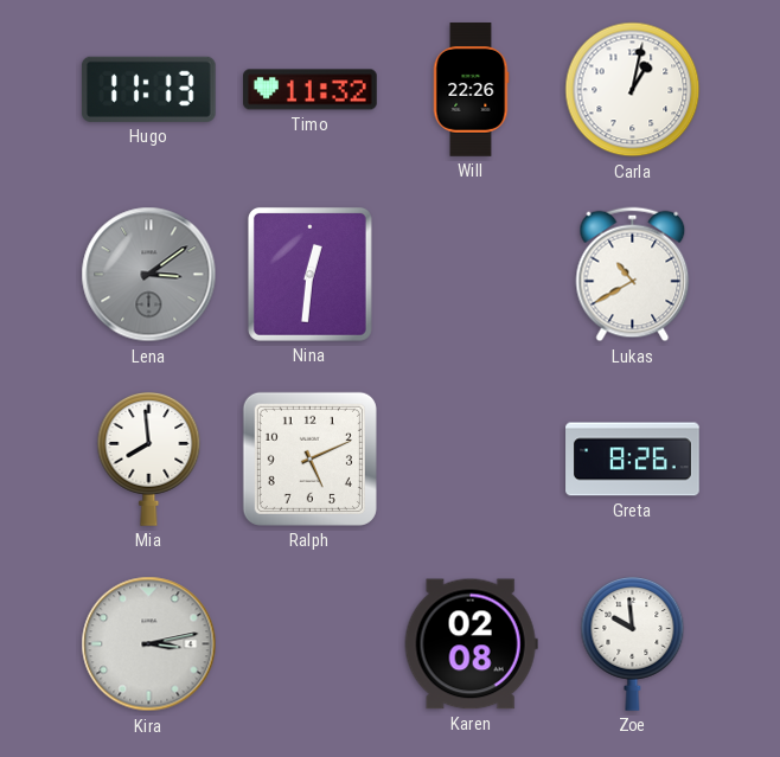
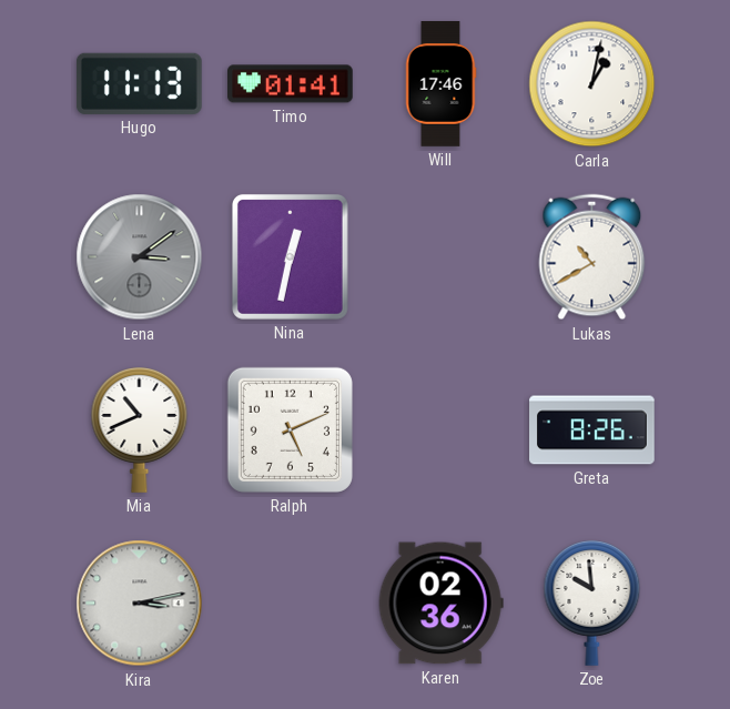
Timo: 11:32 -> 01:41
Will: 22:26 -> 17:46
Nina: 12:31 -> 12:32
Mia: 7:59 -> 10:41
Karen: 02:08 -> 02:36
